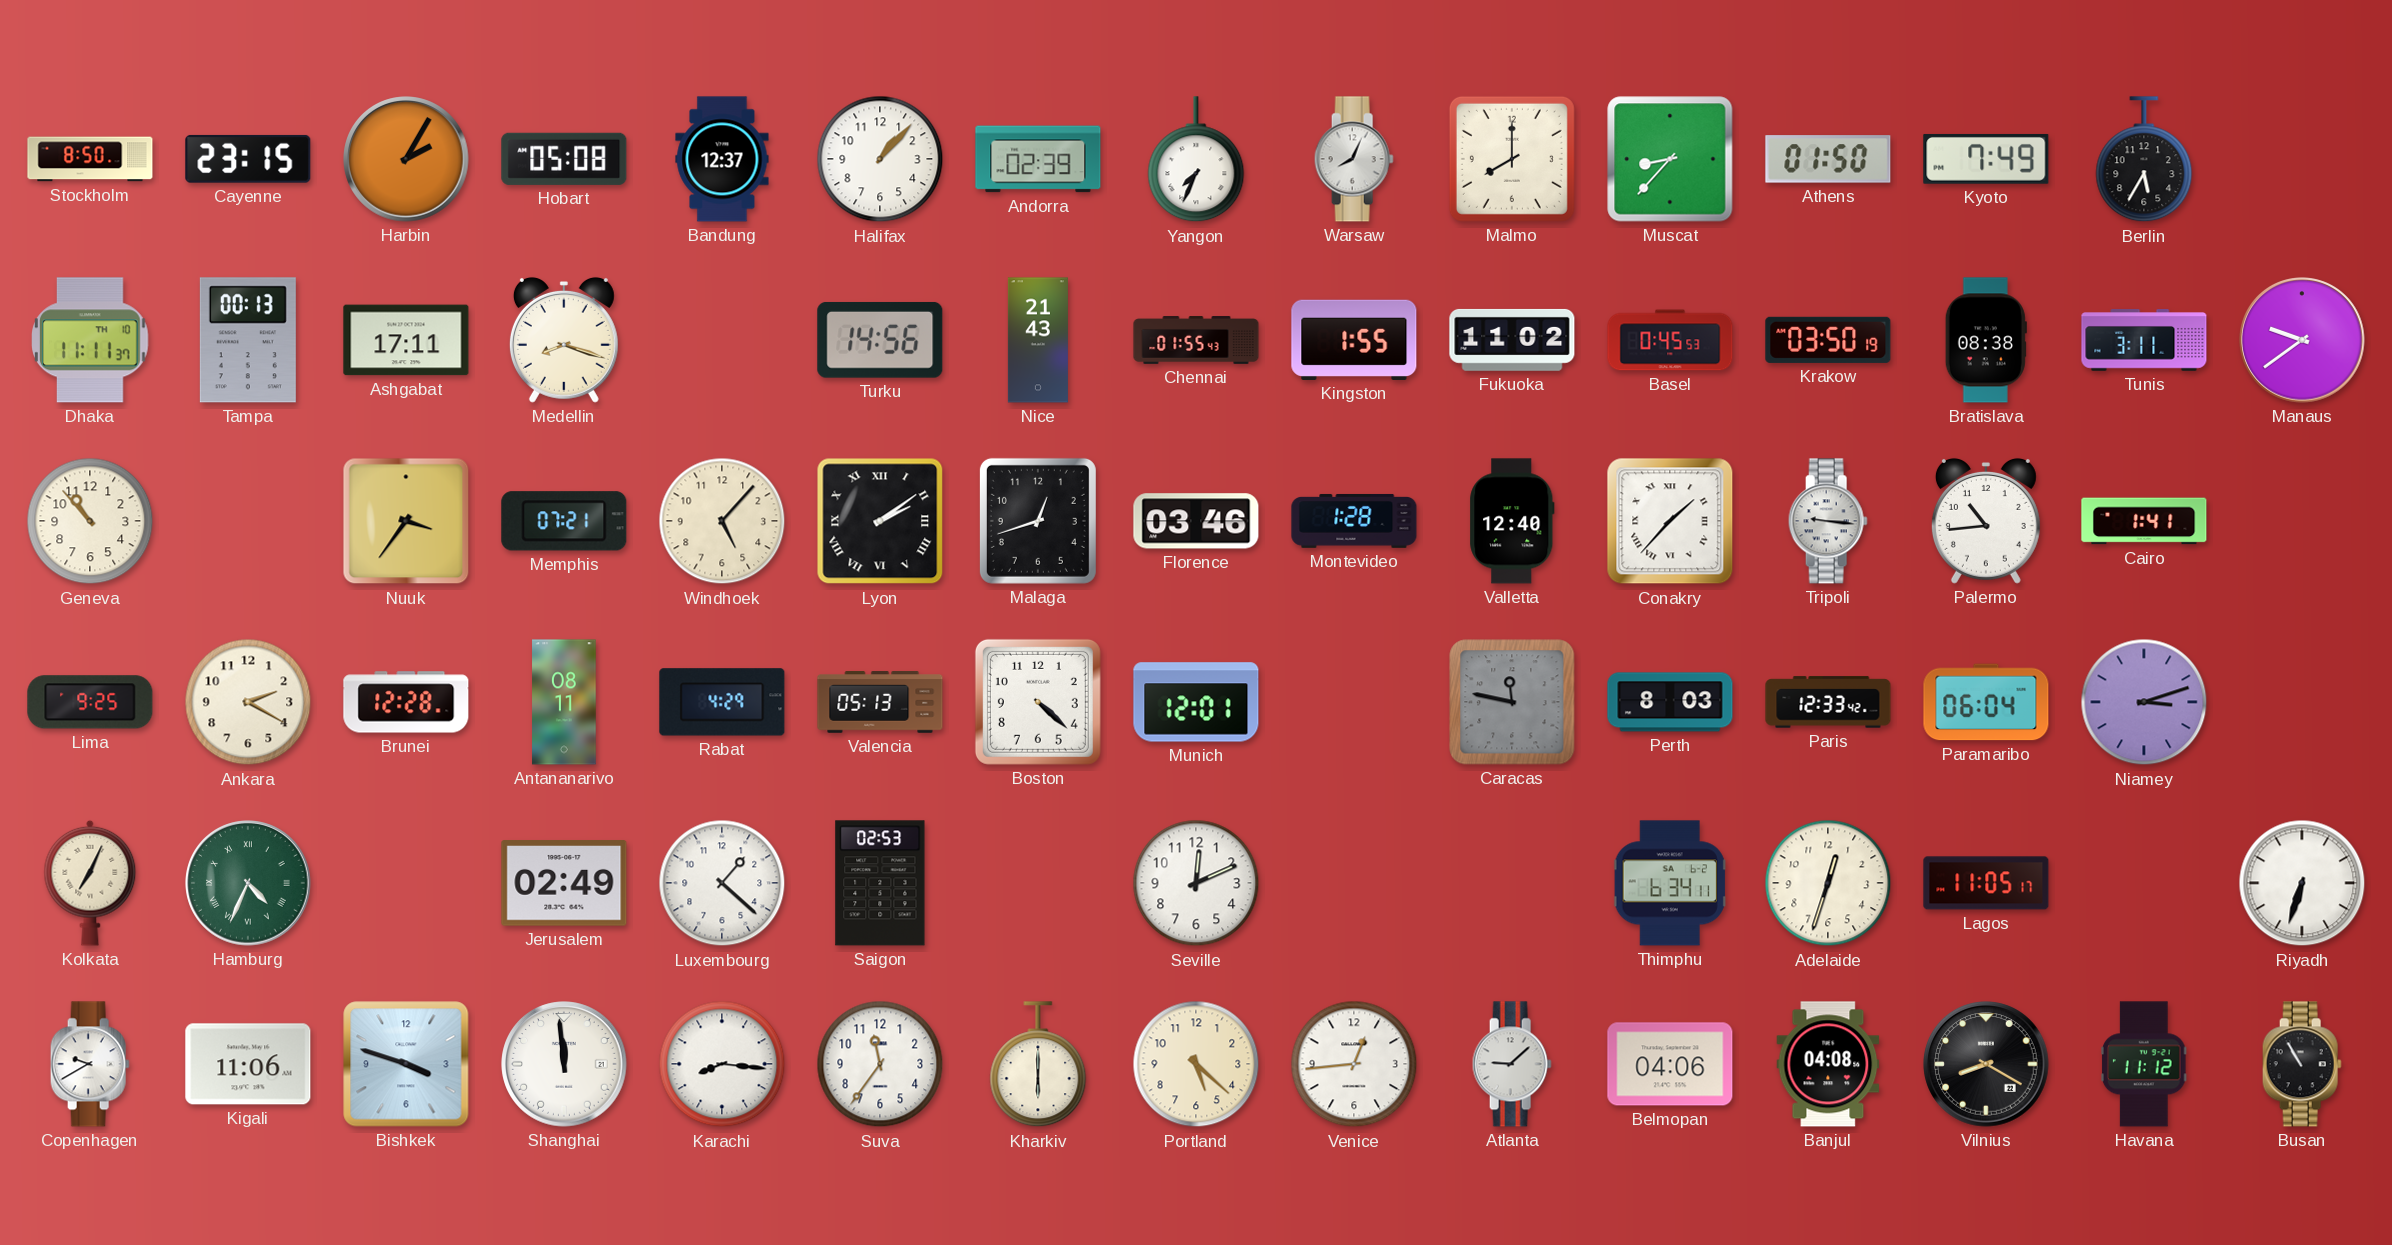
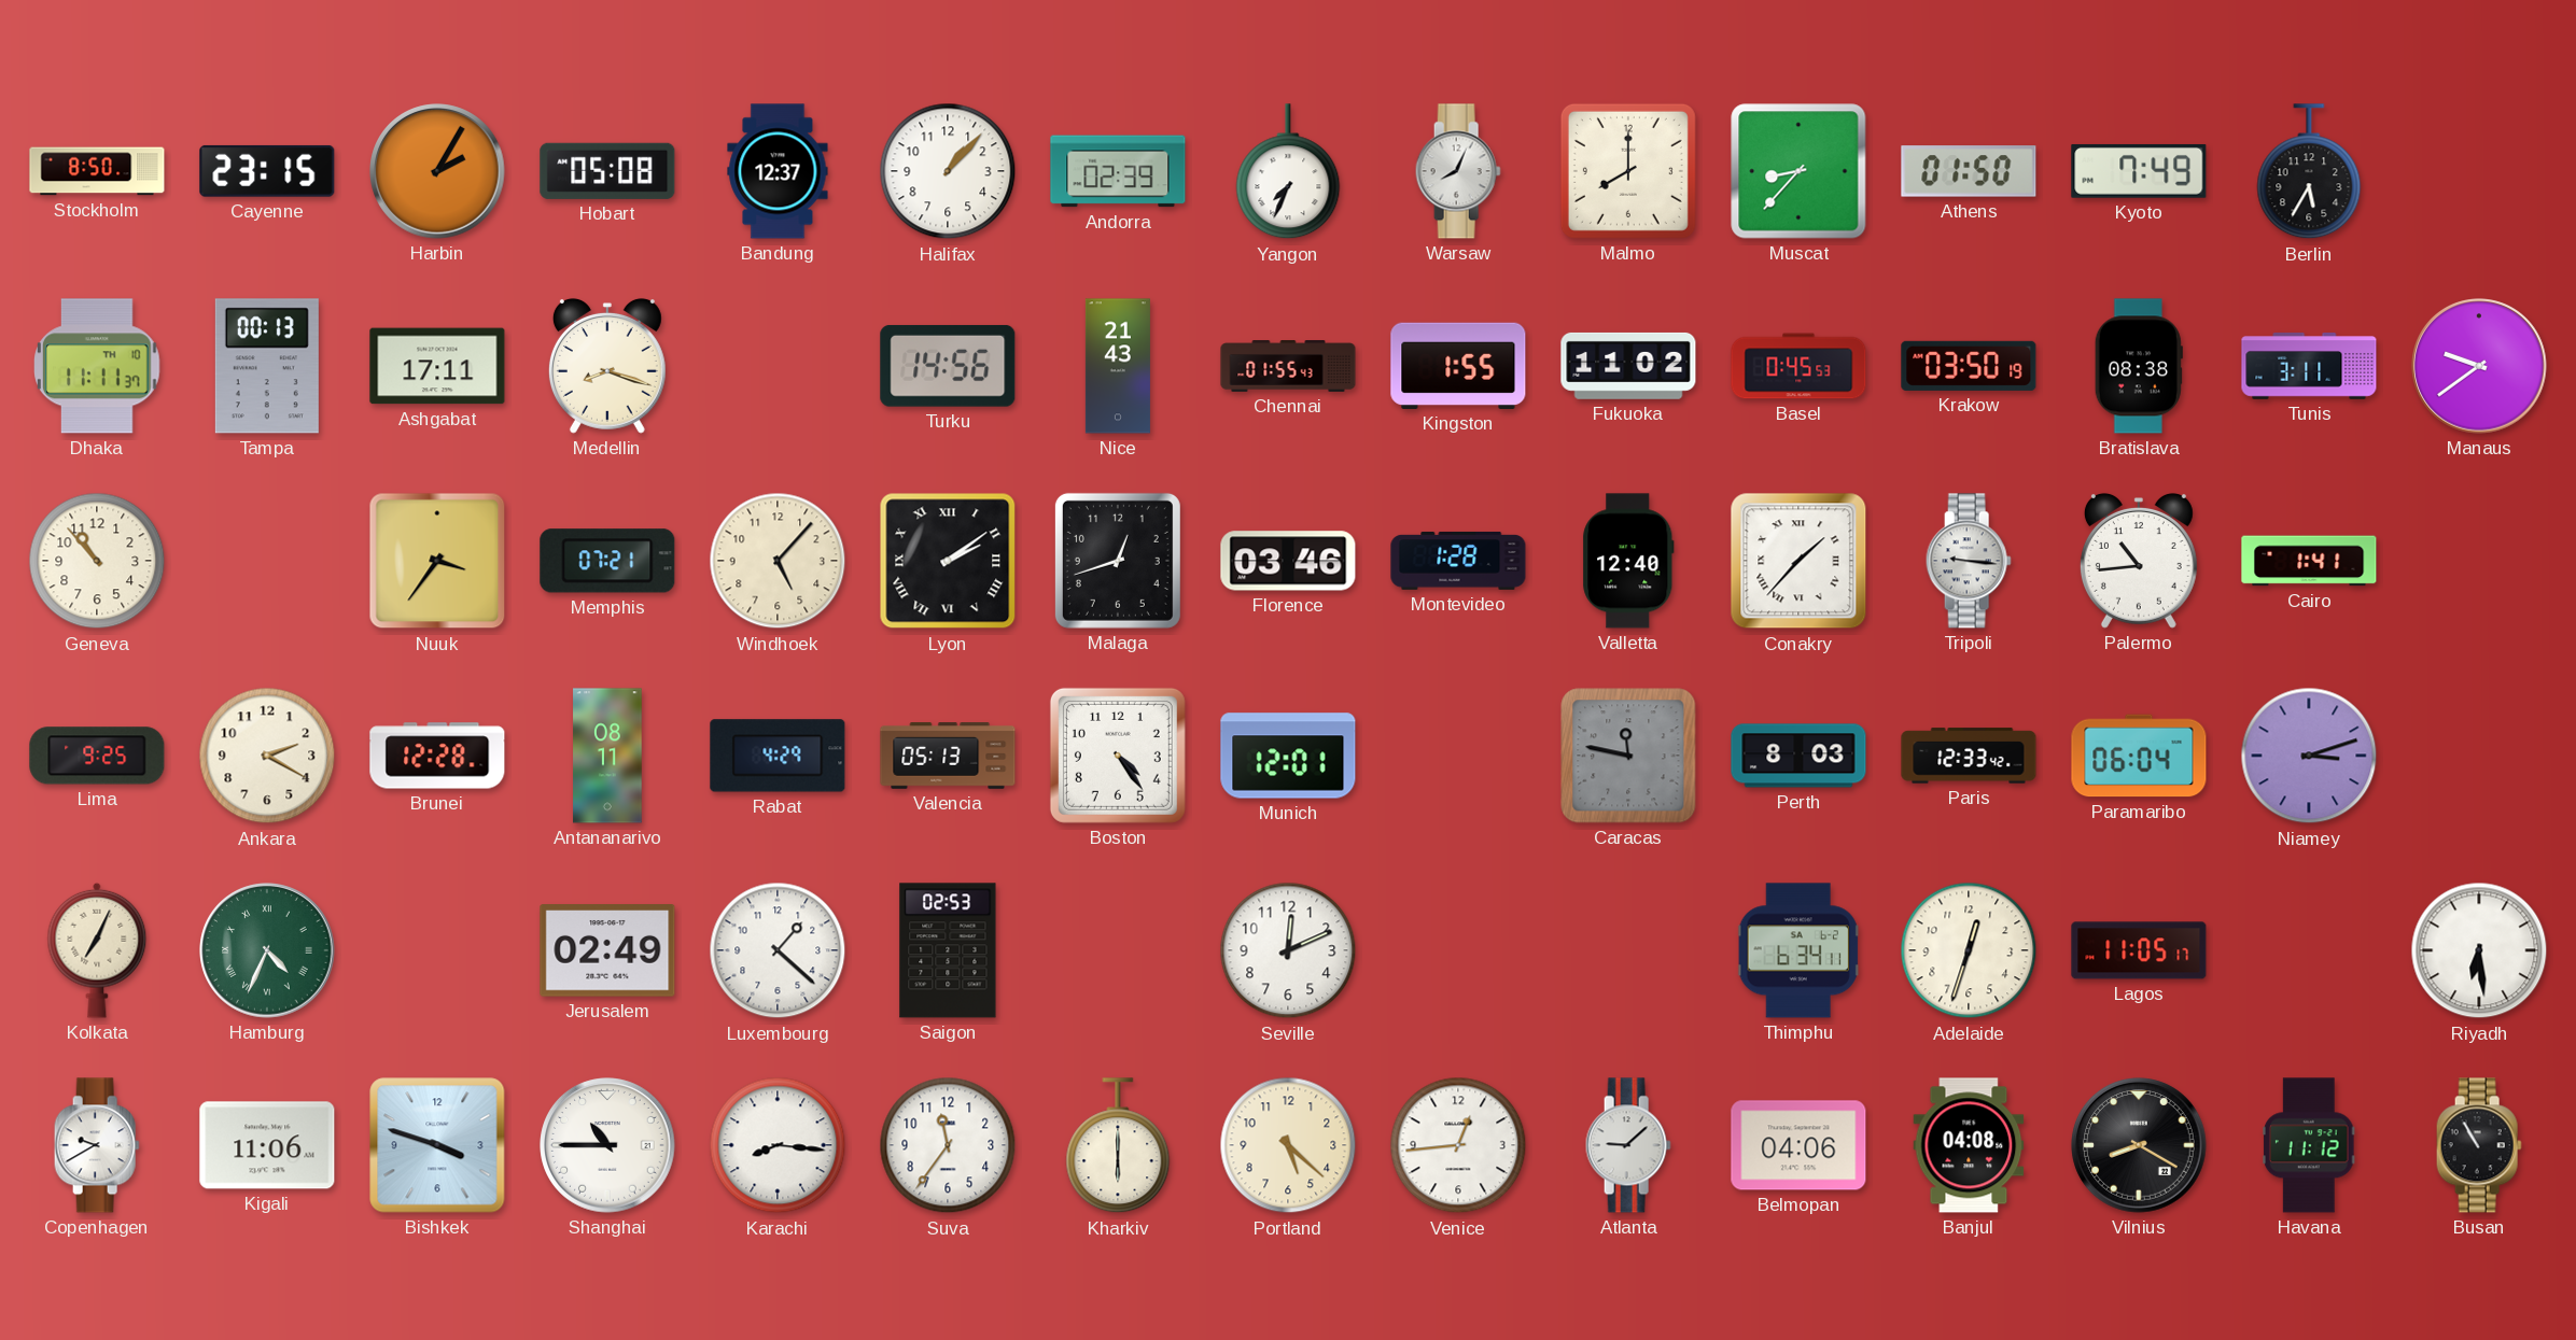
Boston: 4:22 -> 4:24
Riyadh: 6:33 -> 6:29
Shanghai: 11:59 -> 10:45
